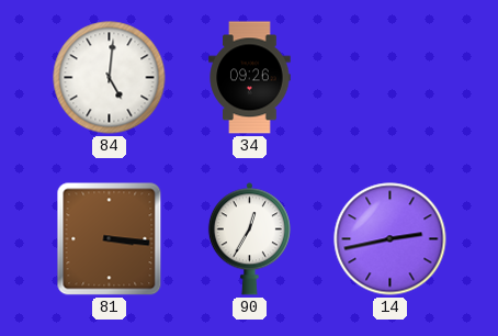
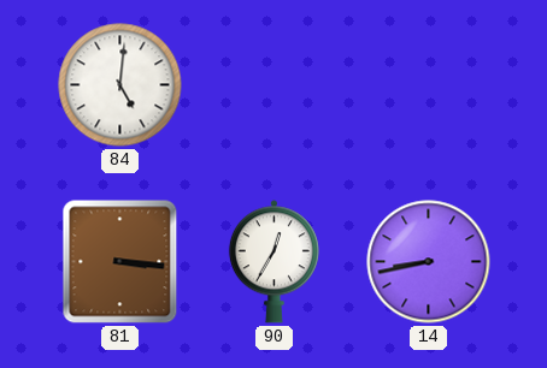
34: 09:26 -> none
14: 2:43 -> 8:43
